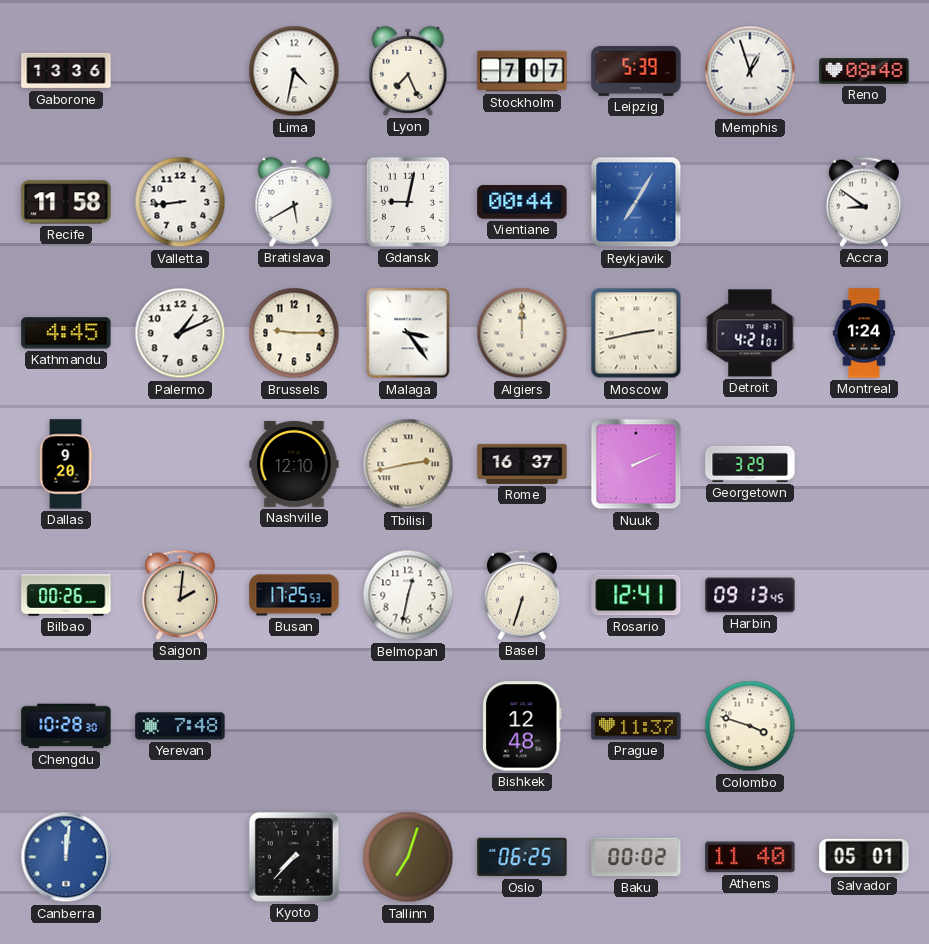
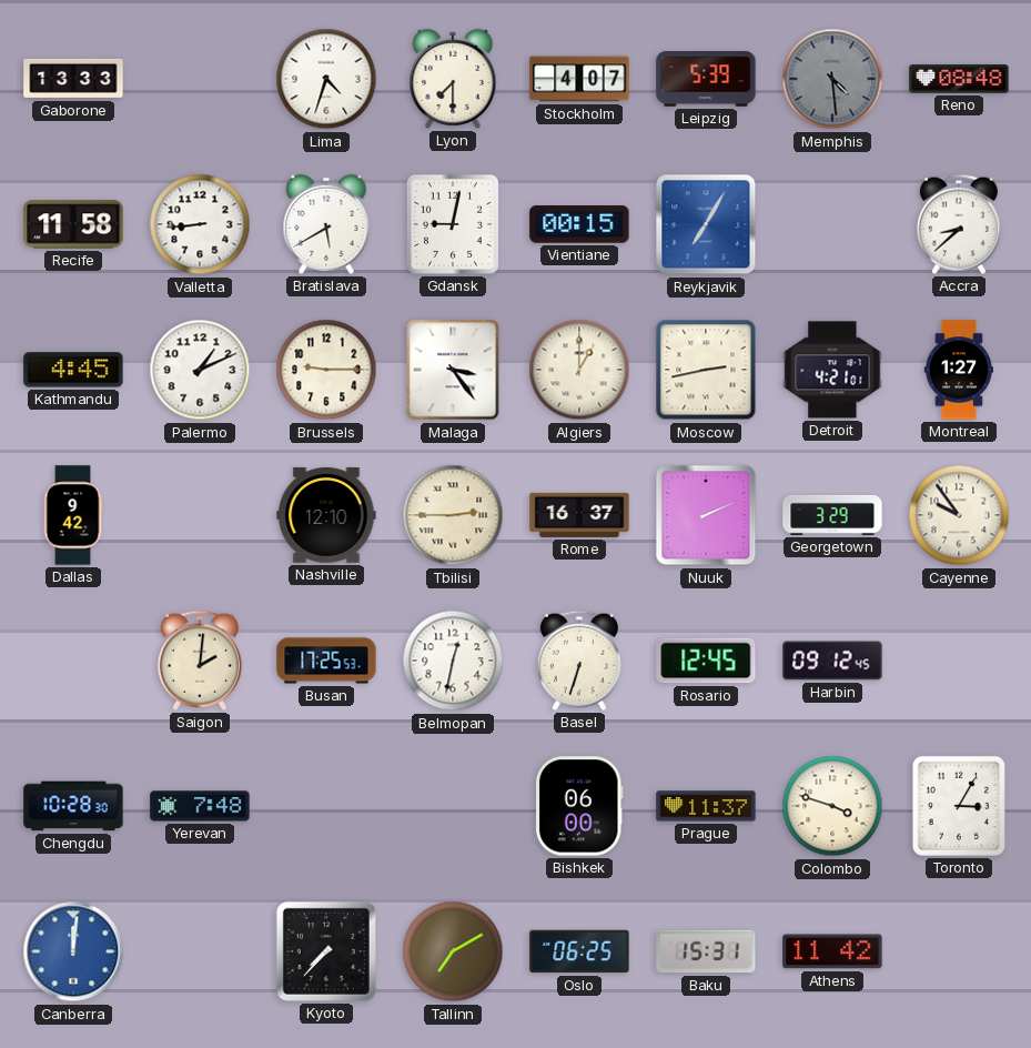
Gaborone: 13:36 -> 13:33
Lima: 4:32 -> 4:33
Lyon: 7:26 -> 7:30
Stockholm: 7:07 -> 4:07
Memphis: 12:57 -> 4:29
Memphis dial: white -> grey
Vientiane: 00:44 -> 00:15
Accra: 8:51 -> 8:38
Algiers: 12:00 -> 1:00
Montreal: 1:24 -> 1:27
Dallas: 9:20 -> 9:42
Tbilisi: 2:43 -> 2:45
Cayenne: none -> 9:54
Bilbao: 00:26 -> none
Rosario: 12:41 -> 12:45
Harbin: 09:13 -> 09:12
Bishkek: 12:48 -> 06:00
Toronto: none -> 3:05
Tallinn: 7:03 -> 7:10
Baku: 00:02 -> 15:31
Athens: 11:40 -> 11:42
Salvador: 05:01 -> none
